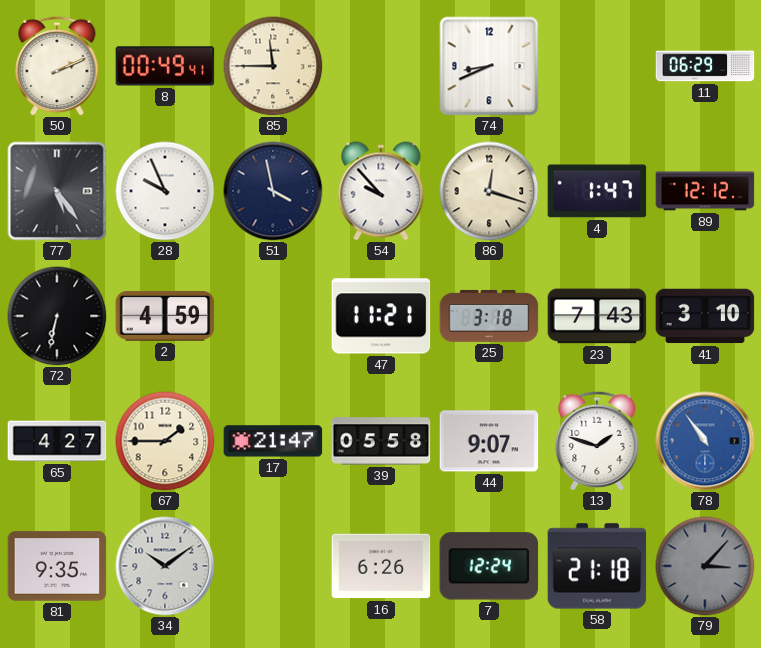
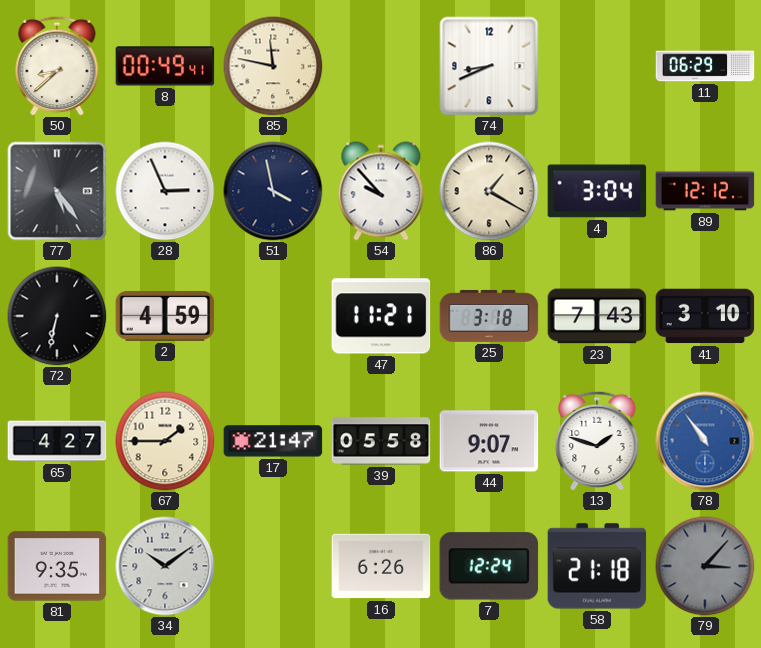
50: 2:11 -> 8:38
85: 11:45 -> 11:47
28: 9:56 -> 2:56
86: 12:18 -> 1:20
4: 1:47 -> 3:04
